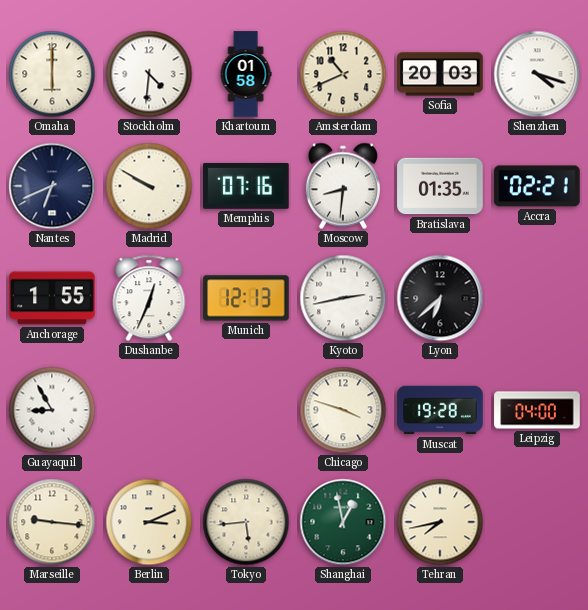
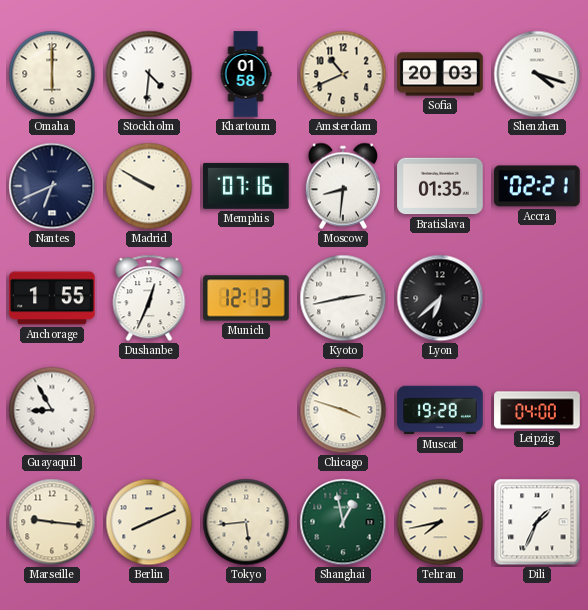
Berlin: 3:11 -> 8:11
Dili: none -> 1:34
